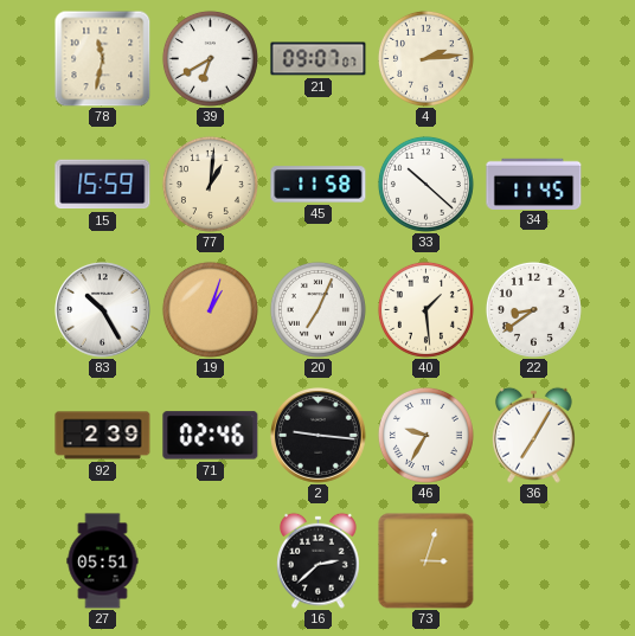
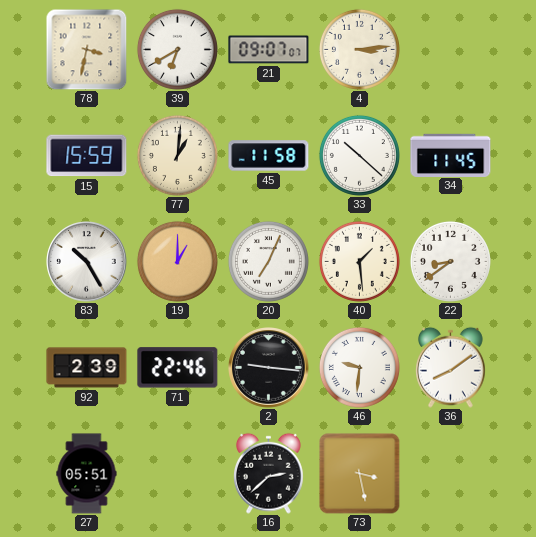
78: 11:32 -> 3:32
4: 2:14 -> 3:14
19: 1:03 -> 1:00
71: 02:46 -> 22:46
46: 9:35 -> 9:31
36: 7:05 -> 8:09
73: 3:03 -> 3:28
